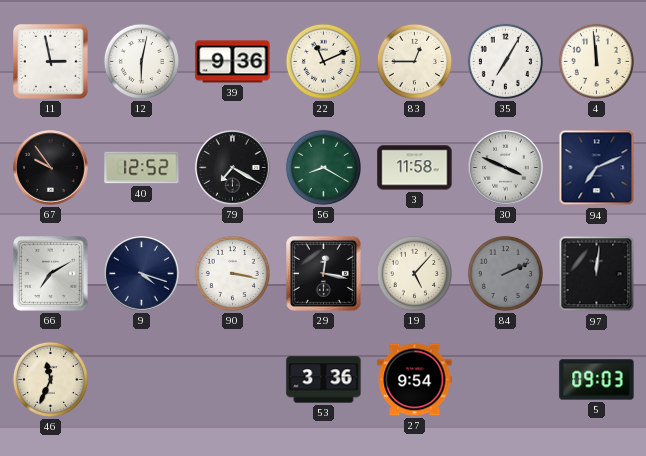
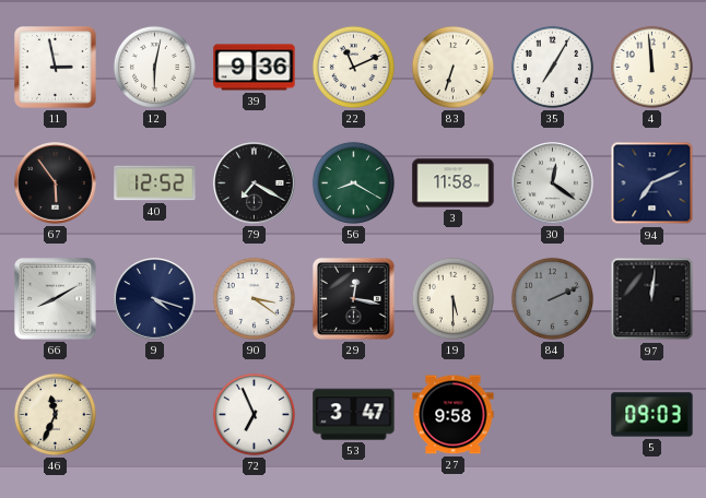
83: 12:45 -> 6:33
67: 9:54 -> 5:54
30: 3:49 -> 12:21
66: 7:10 -> 8:10
90: 3:17 -> 3:21
19: 5:07 -> 5:30
72: none -> 6:56
53: 3:36 -> 3:47
27: 9:54 -> 9:58
